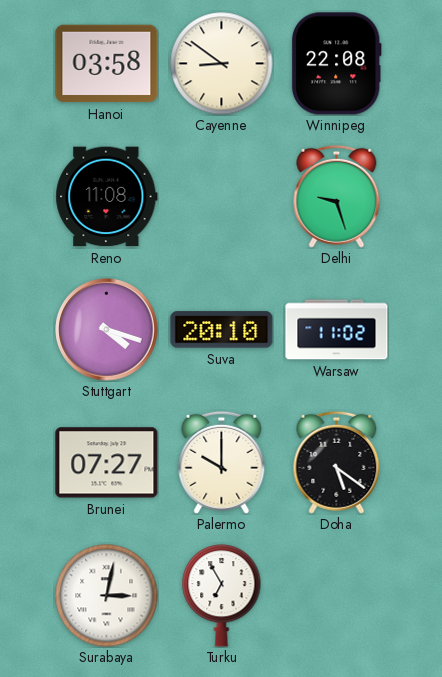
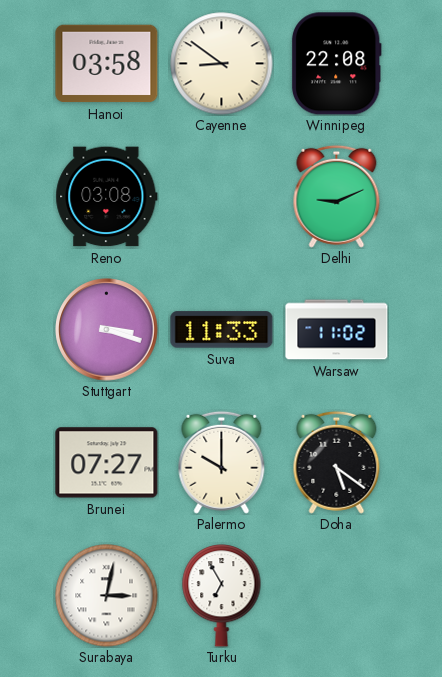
Reno: 11:08 -> 03:08
Delhi: 9:27 -> 9:11
Stuttgart: 4:18 -> 3:18
Suva: 20:10 -> 11:33
